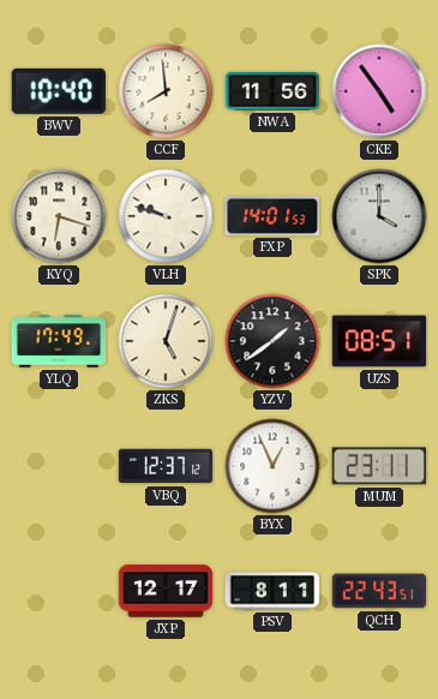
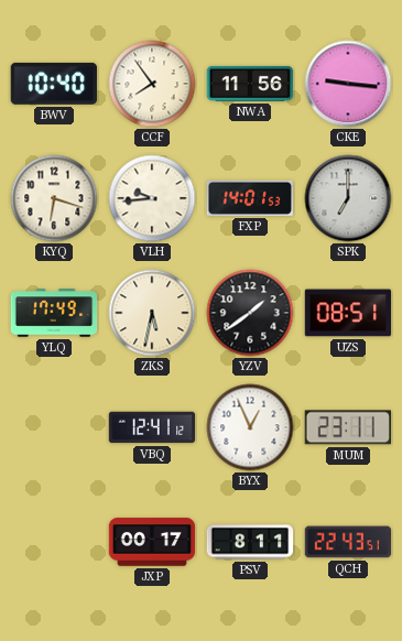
CCF: 7:59 -> 7:54
CKE: 4:54 -> 9:16
VLH: 9:48 -> 9:44
SPK: 4:00 -> 7:00
ZKS: 5:03 -> 5:32
VBQ: 12:37 -> 12:41
JXP: 12:17 -> 00:17
